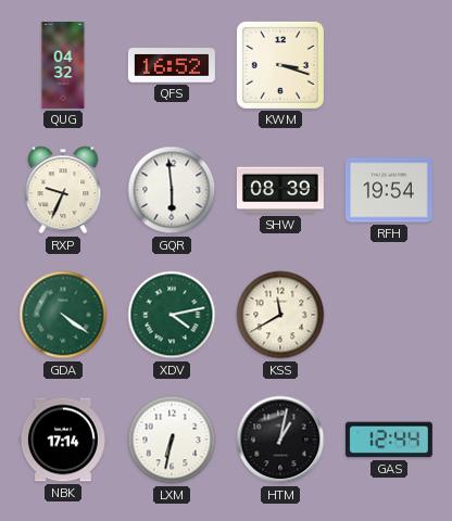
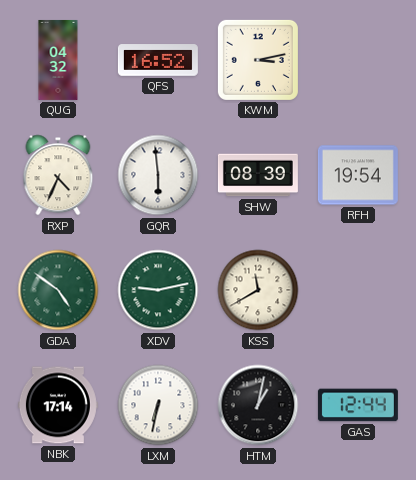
KWM: 3:18 -> 3:13
RXP: 9:34 -> 4:34
GDA: 4:21 -> 4:51
XDV: 4:13 -> 9:13
